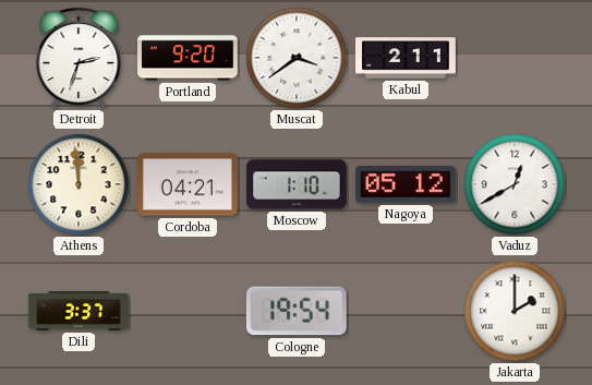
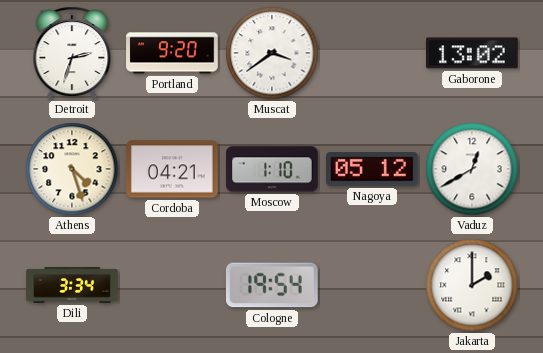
Kabul: 2:11 -> none
Gaborone: none -> 13:02
Athens: 11:59 -> 4:27
Dili: 3:37 -> 3:34
